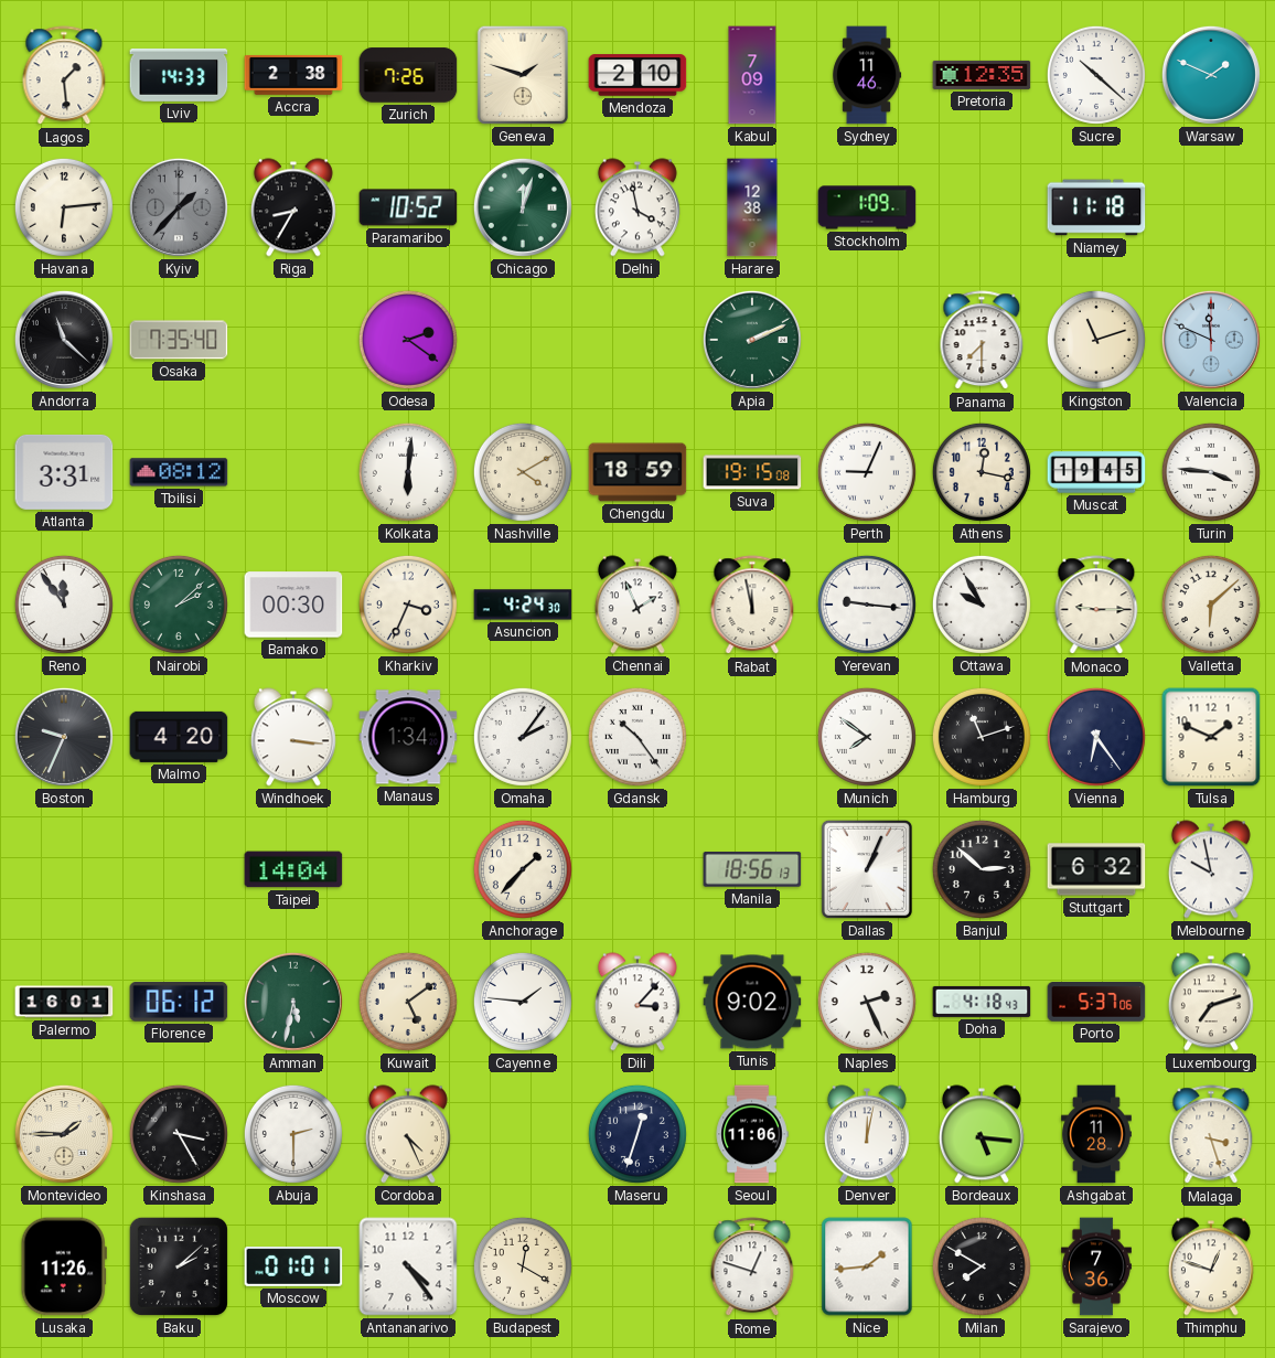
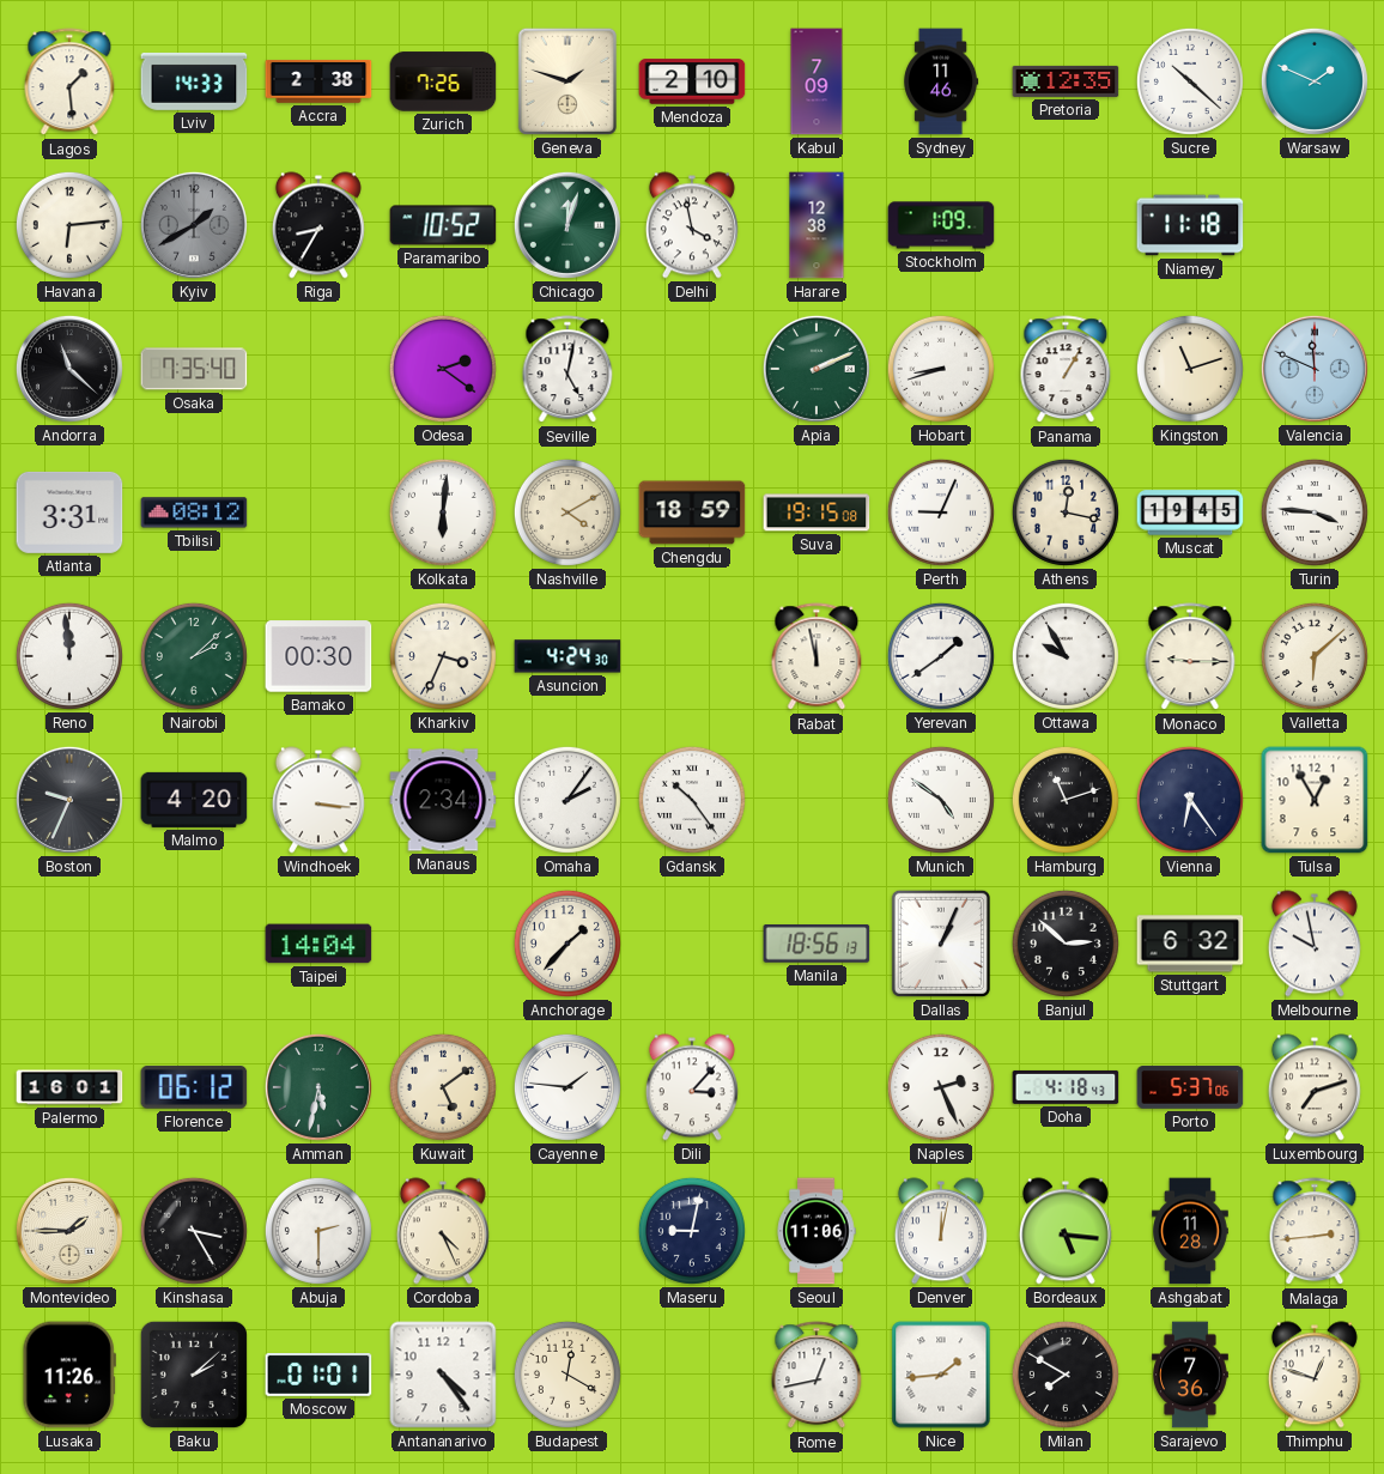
Kyiv: 1:37 -> 1:40
Seville: none -> 5:02
Hobart: none -> 8:42
Panama: 7:30 -> 1:05
Reno: 11:54 -> 11:59
Chennai: 1:56 -> none
Yerevan: 9:16 -> 1:39
Manaus: 1:34 -> 2:34
Munich: 7:51 -> 4:51
Tulsa: 1:49 -> 12:55
Tunis: 9:02 -> none
Maseru: 12:33 -> 9:02
Malaga: 3:27 -> 2:44
Rome: 12:48 -> 12:43
